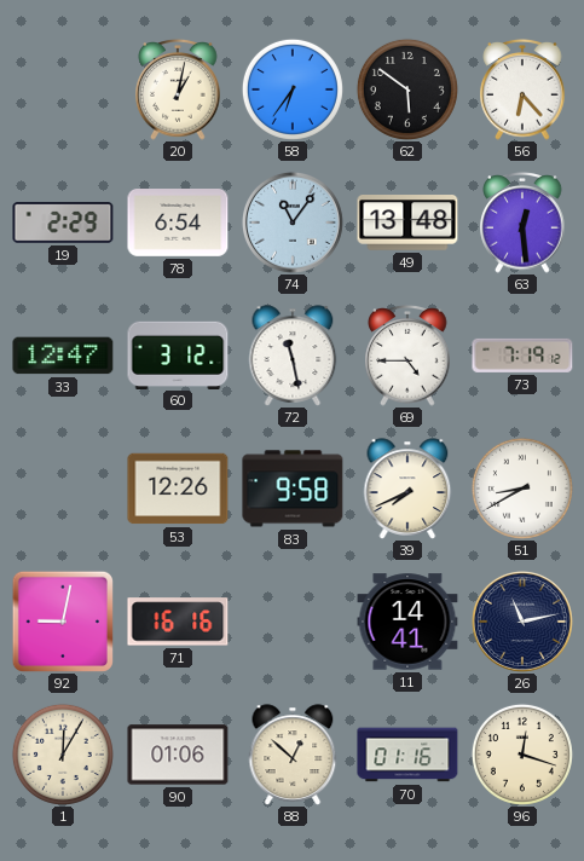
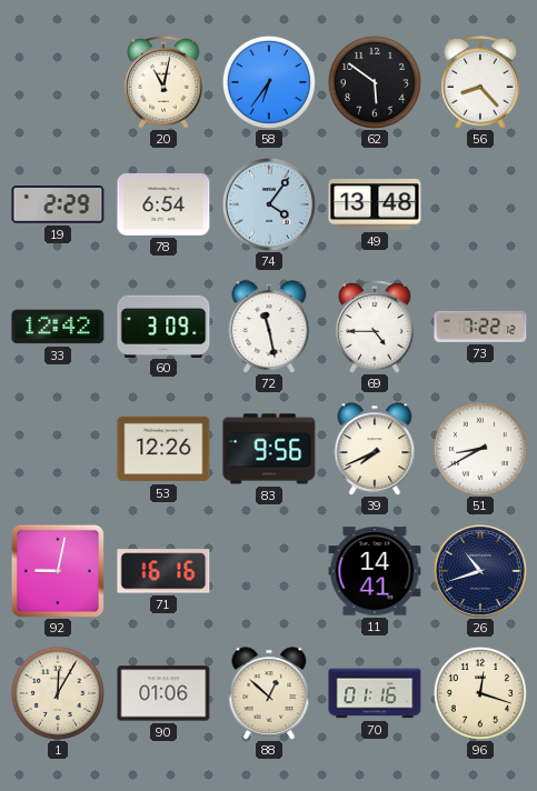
20: 1:02 -> 11:02
56: 6:23 -> 8:23
74: 11:06 -> 4:06
63: 12:29 -> none
33: 12:47 -> 12:42
60: 3:12 -> 3:09
73: 7:19 -> 7:22
83: 9:58 -> 9:56
26: 11:13 -> 10:42
